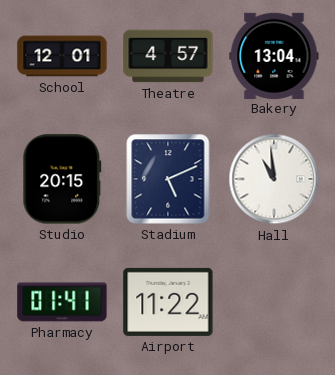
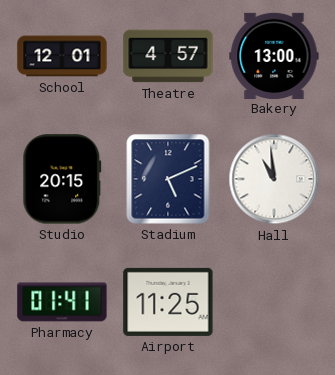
Bakery: 13:04 -> 13:00
Airport: 11:22 -> 11:25
